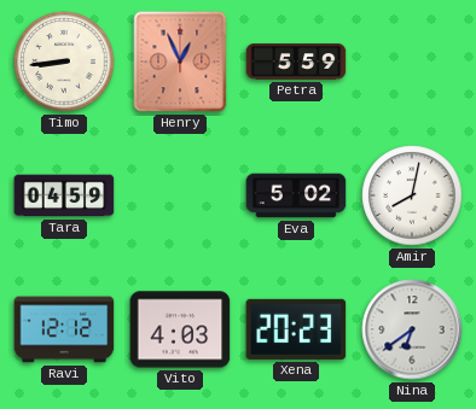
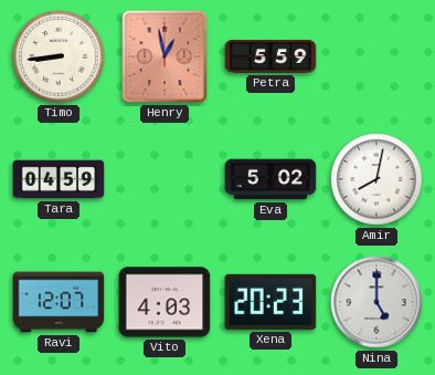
Henry: 12:56 -> 12:58
Ravi: 12:12 -> 12:07
Nina: 6:39 -> 5:00
